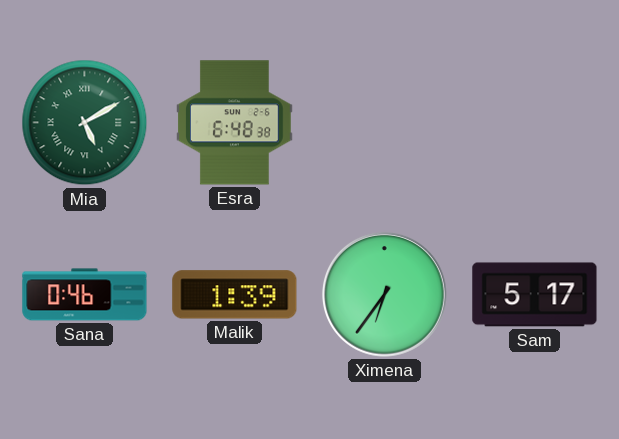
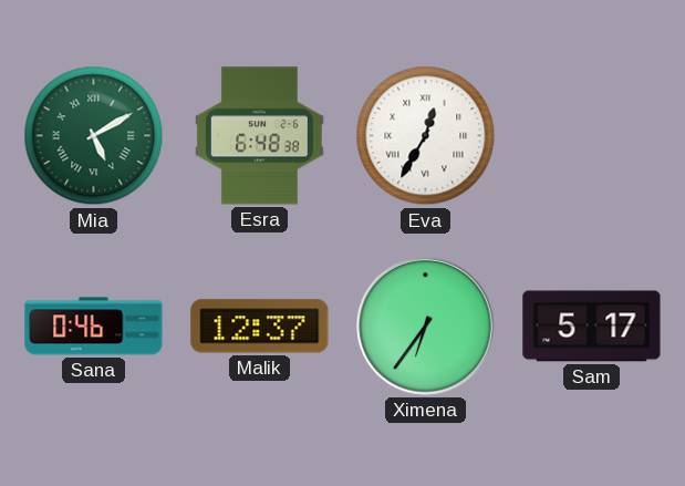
Eva: none -> 12:35
Malik: 1:39 -> 12:37
